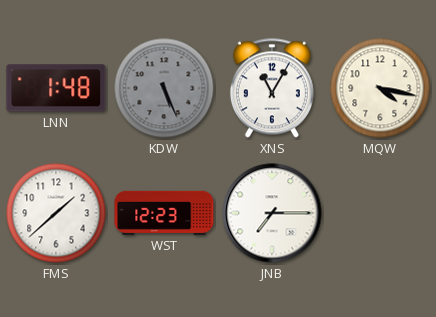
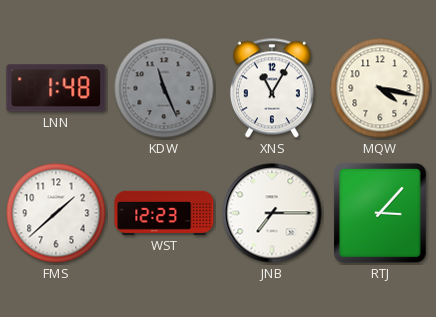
KDW: 5:26 -> 11:26
RTJ: none -> 3:07
